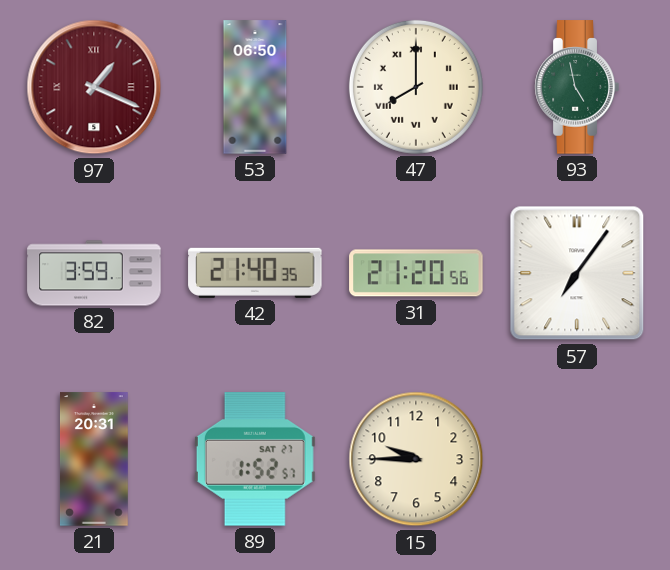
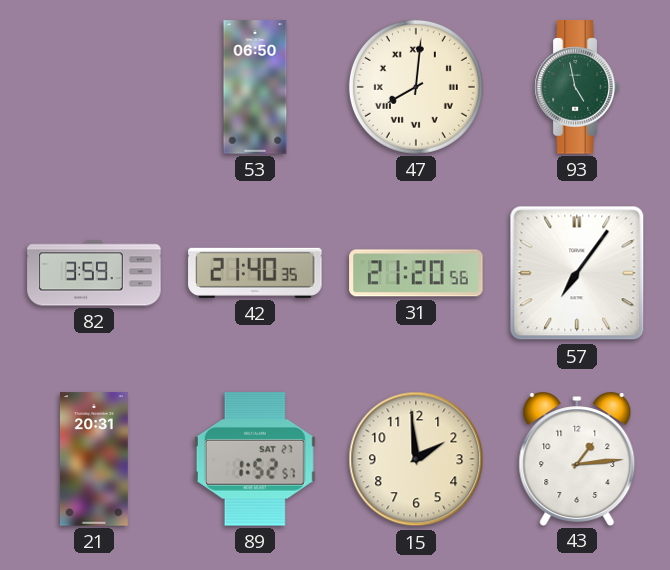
97: 1:19 -> none
47: 8:00 -> 8:01
15: 9:45 -> 1:59
43: none -> 1:14
